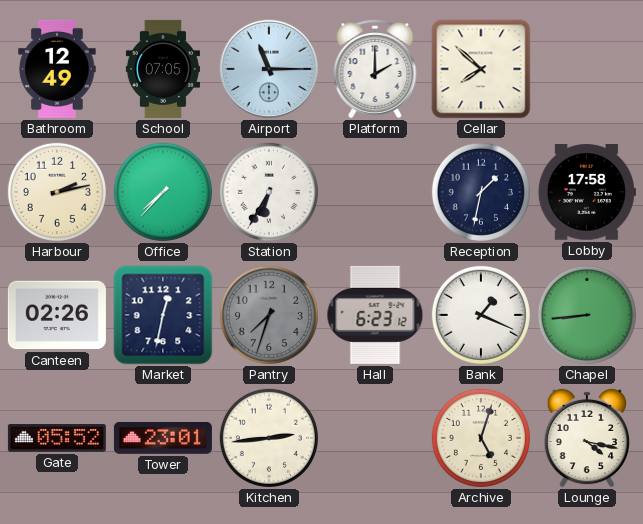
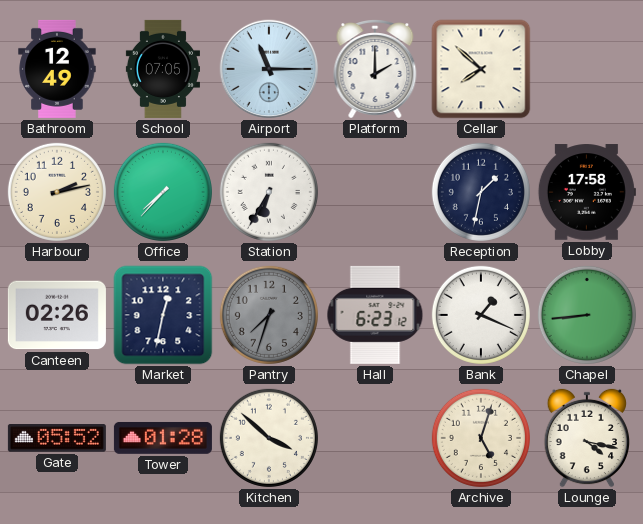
Tower: 23:01 -> 01:28
Kitchen: 2:44 -> 3:52
